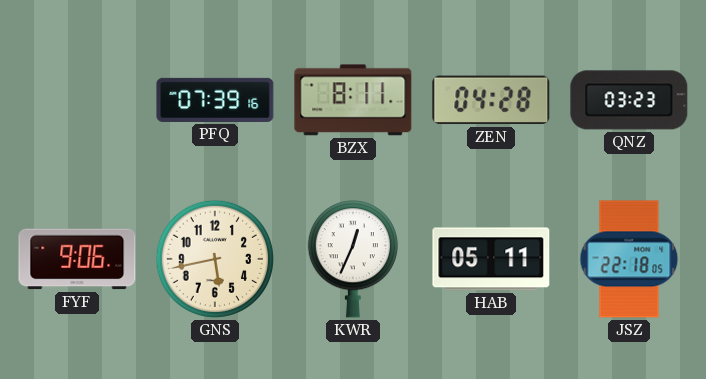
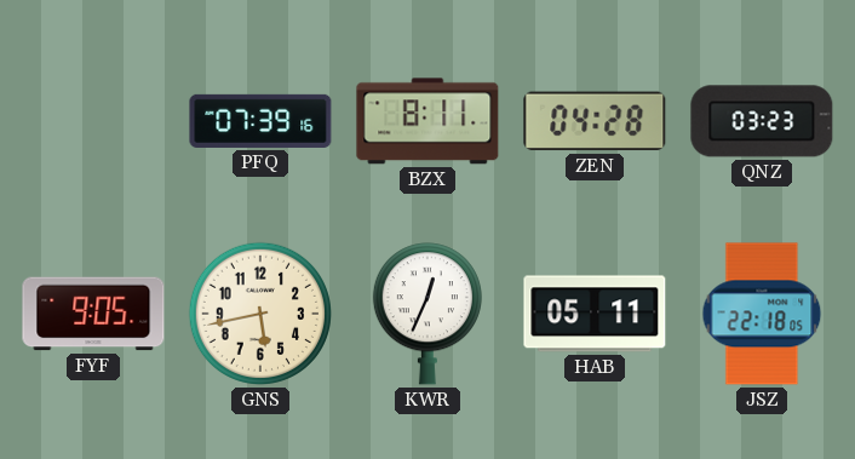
FYF: 9:06 -> 9:05
